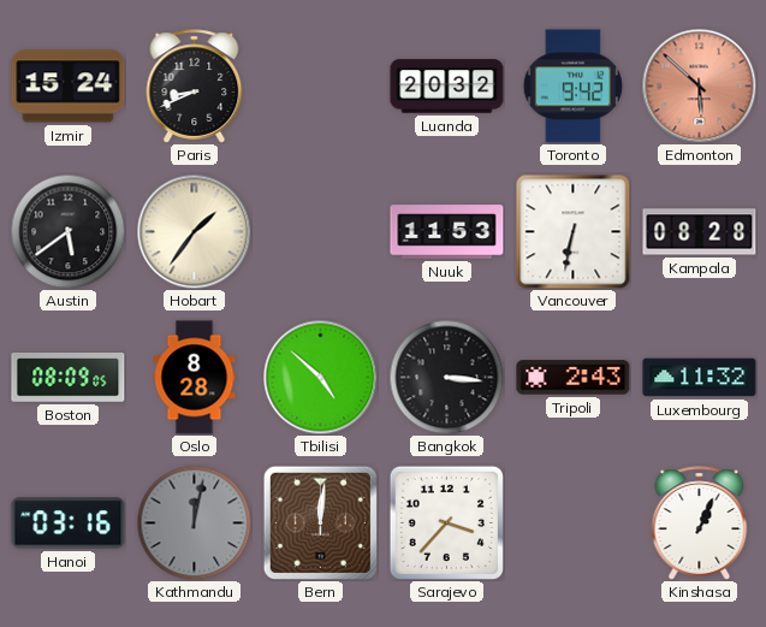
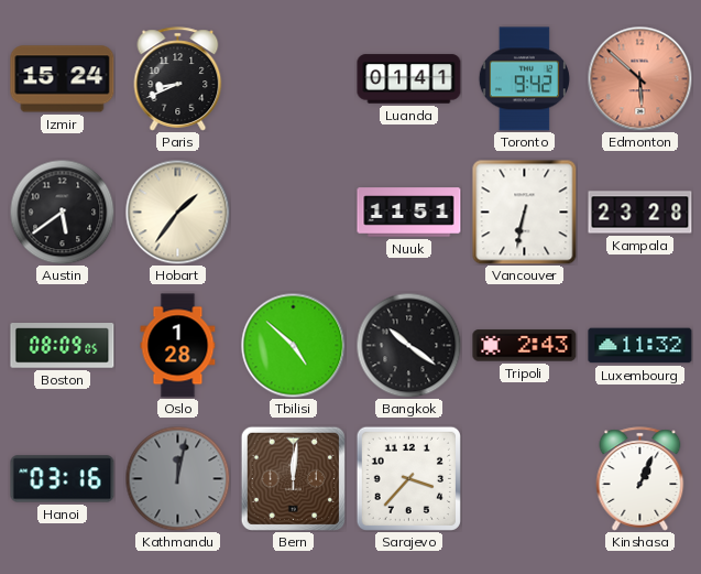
Luanda: 20:32 -> 01:41
Nuuk: 11:53 -> 11:51
Kampala: 08:28 -> 23:28
Oslo: 8:28 -> 1:28
Bangkok: 3:16 -> 10:21
